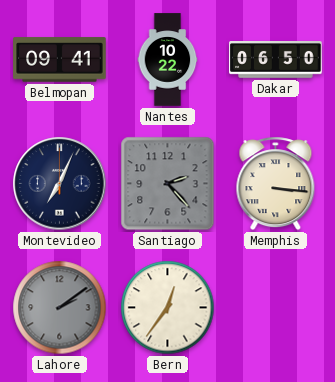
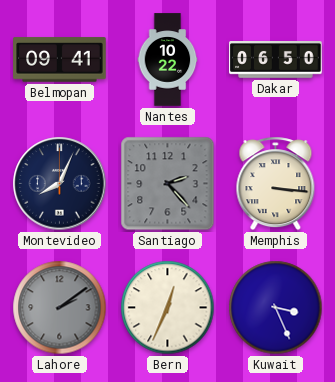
Montevideo: 7:04 -> 8:04
Bern: 12:36 -> 12:34
Kuwait: none -> 3:26
